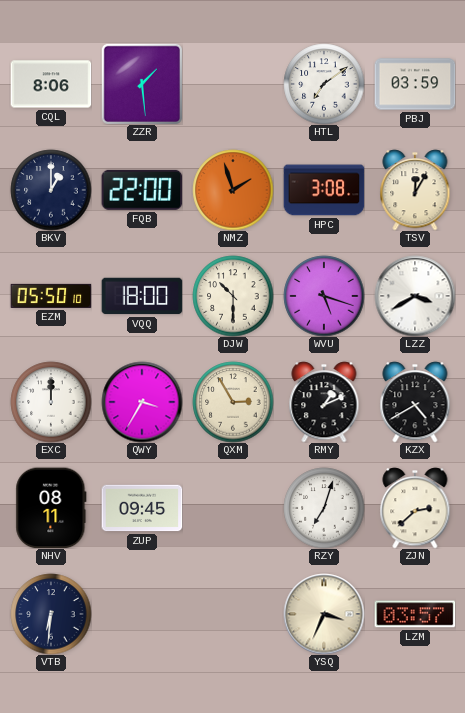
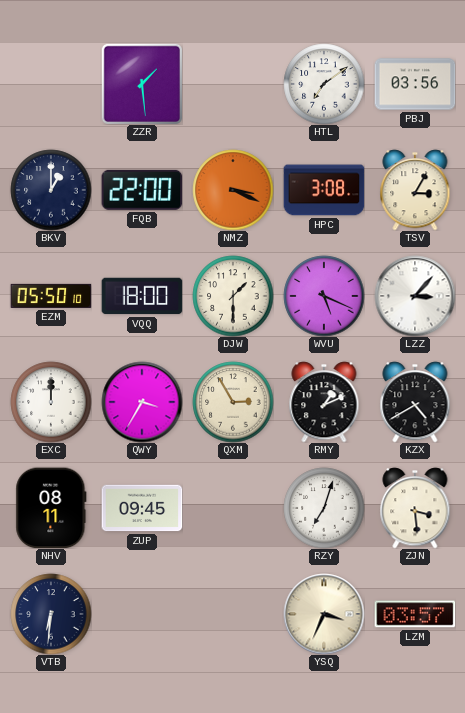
CQL: 8:06 -> none
PBJ: 03:59 -> 03:56
NMZ: 1:57 -> 3:19
TSV: 12:05 -> 3:05
DJW: 10:30 -> 1:30
WVU: 5:18 -> 5:19
LZZ: 3:40 -> 3:07
ZJN: 2:38 -> 3:29
